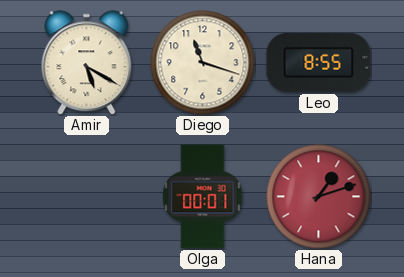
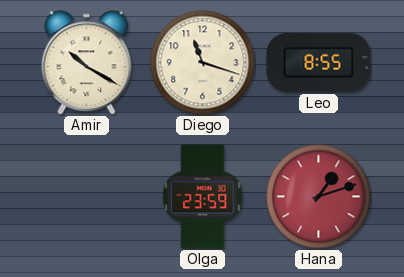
Amir: 5:20 -> 10:20
Olga: 00:01 -> 23:59
